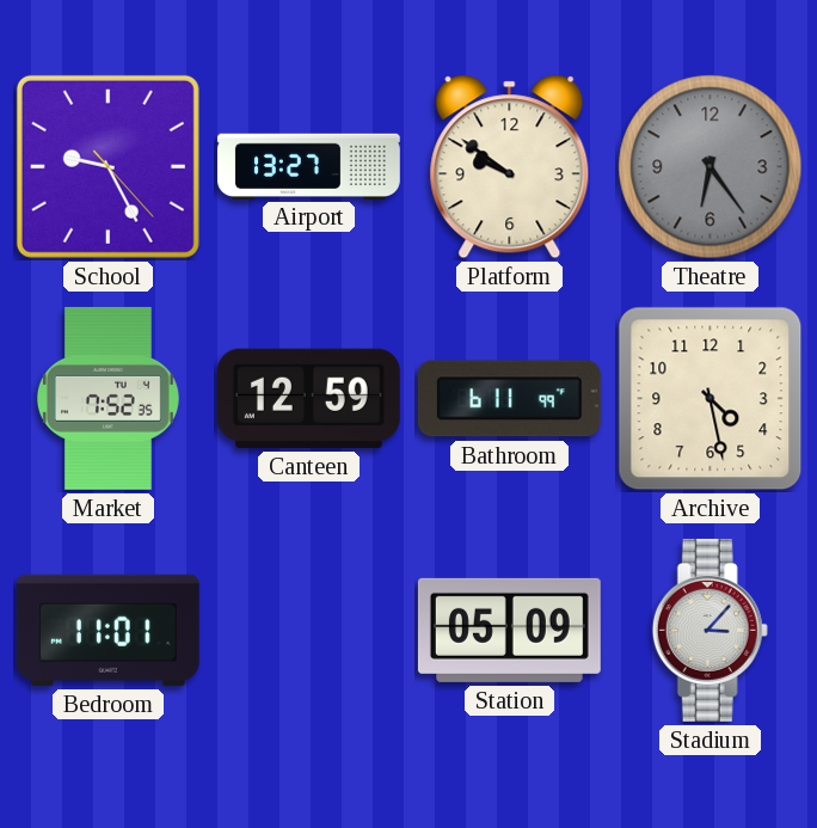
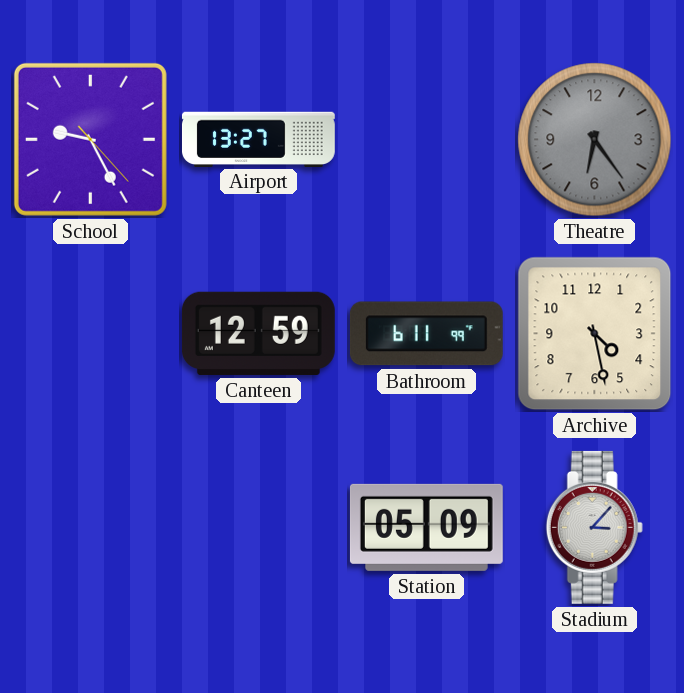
Platform: 9:51 -> none
Market: 7:52 -> none
Bedroom: 11:01 -> none
